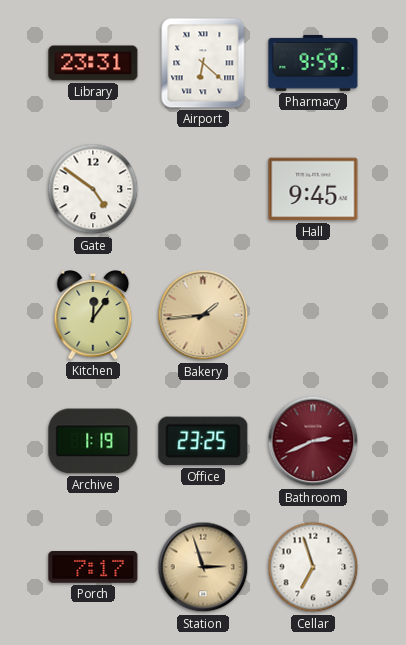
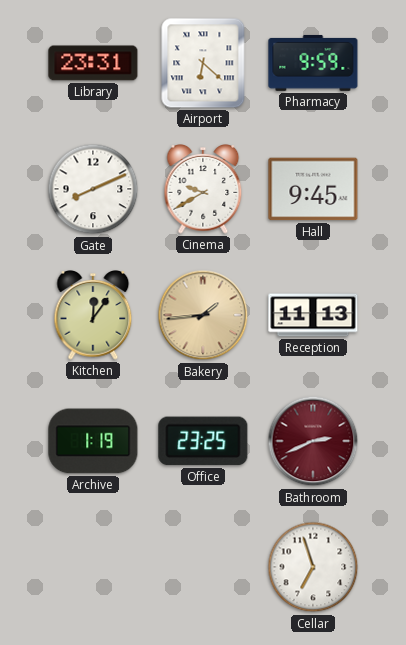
Gate: 4:51 -> 8:11
Cinema: none -> 9:40
Reception: none -> 11:13
Porch: 7:17 -> none
Station: 2:57 -> none
